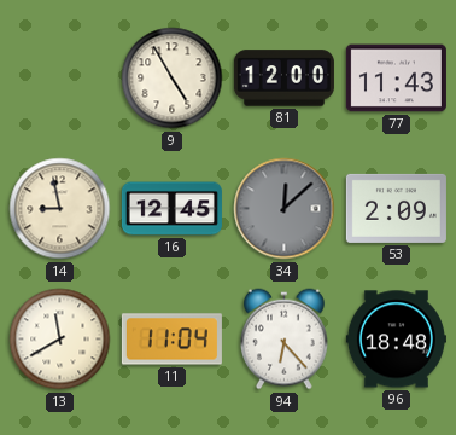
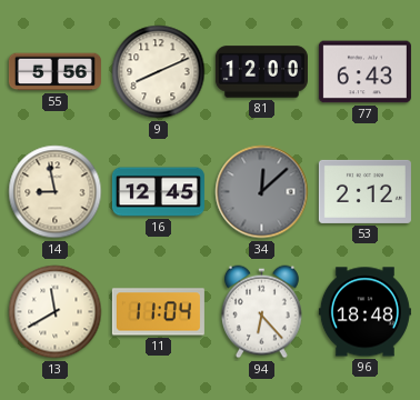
55: none -> 5:56
9: 4:55 -> 8:11
77: 11:43 -> 6:43
53: 2:09 -> 2:12
